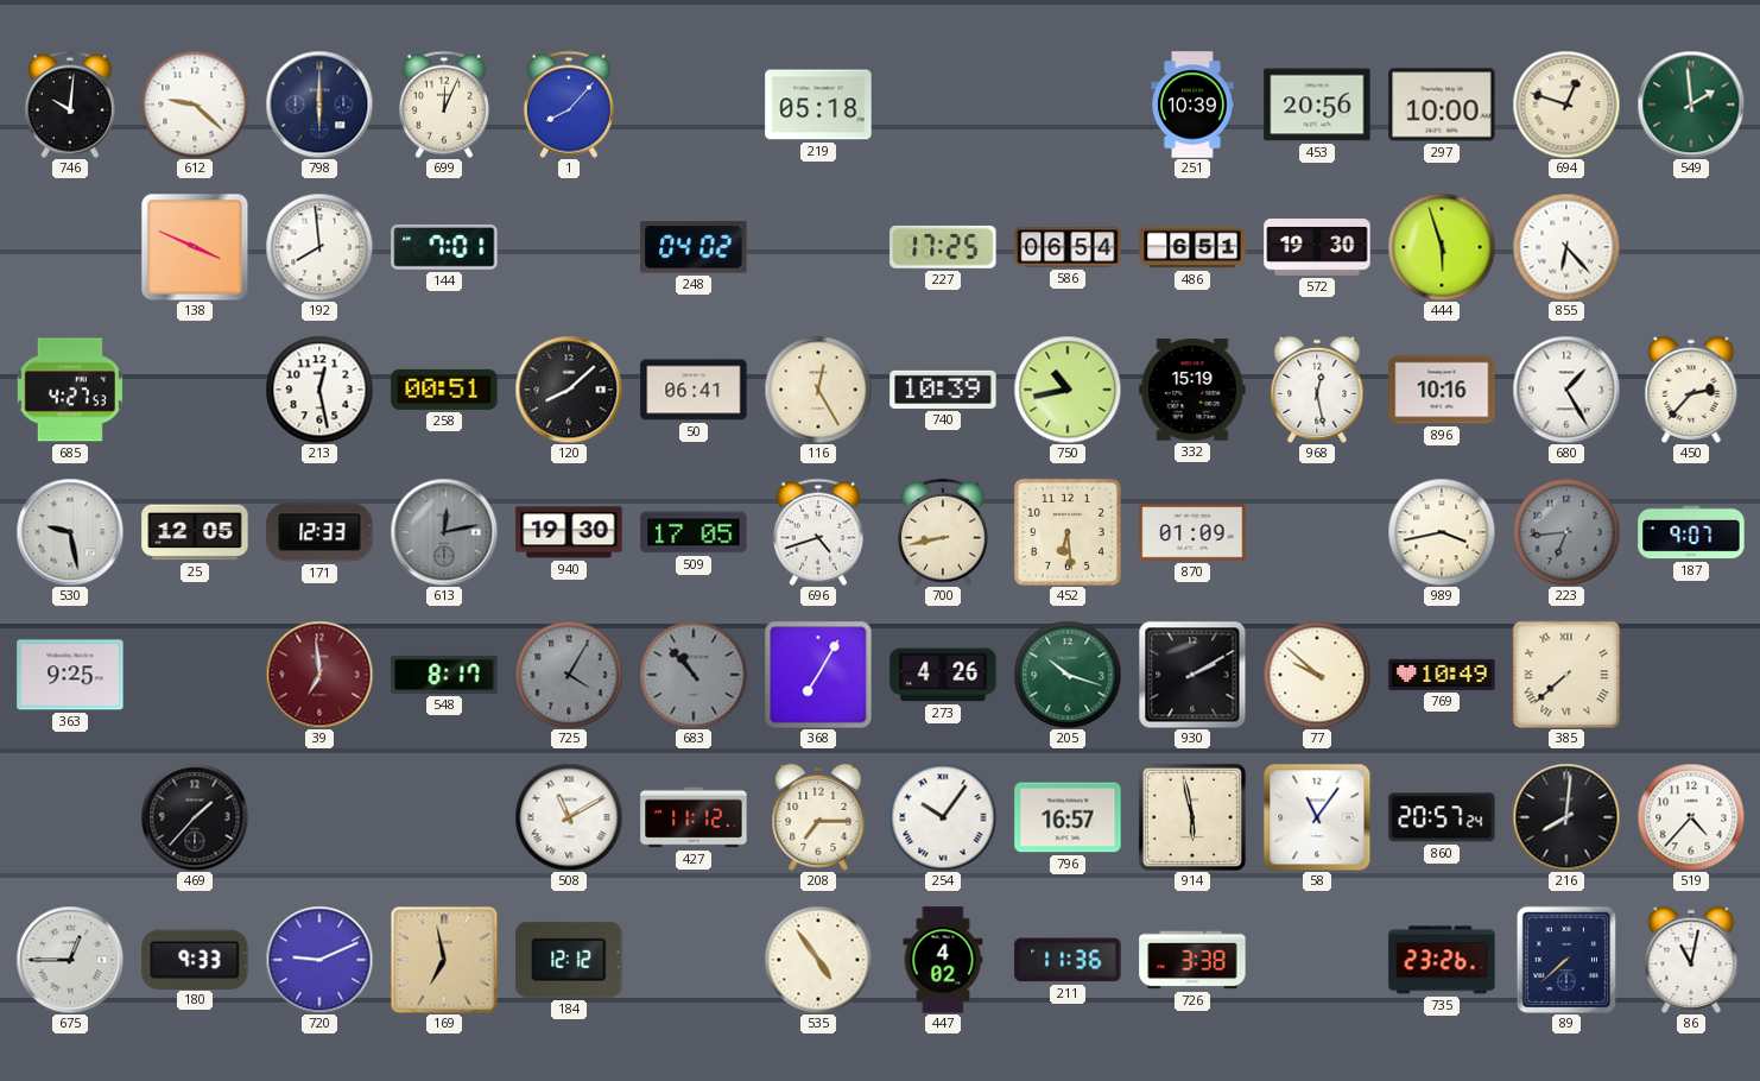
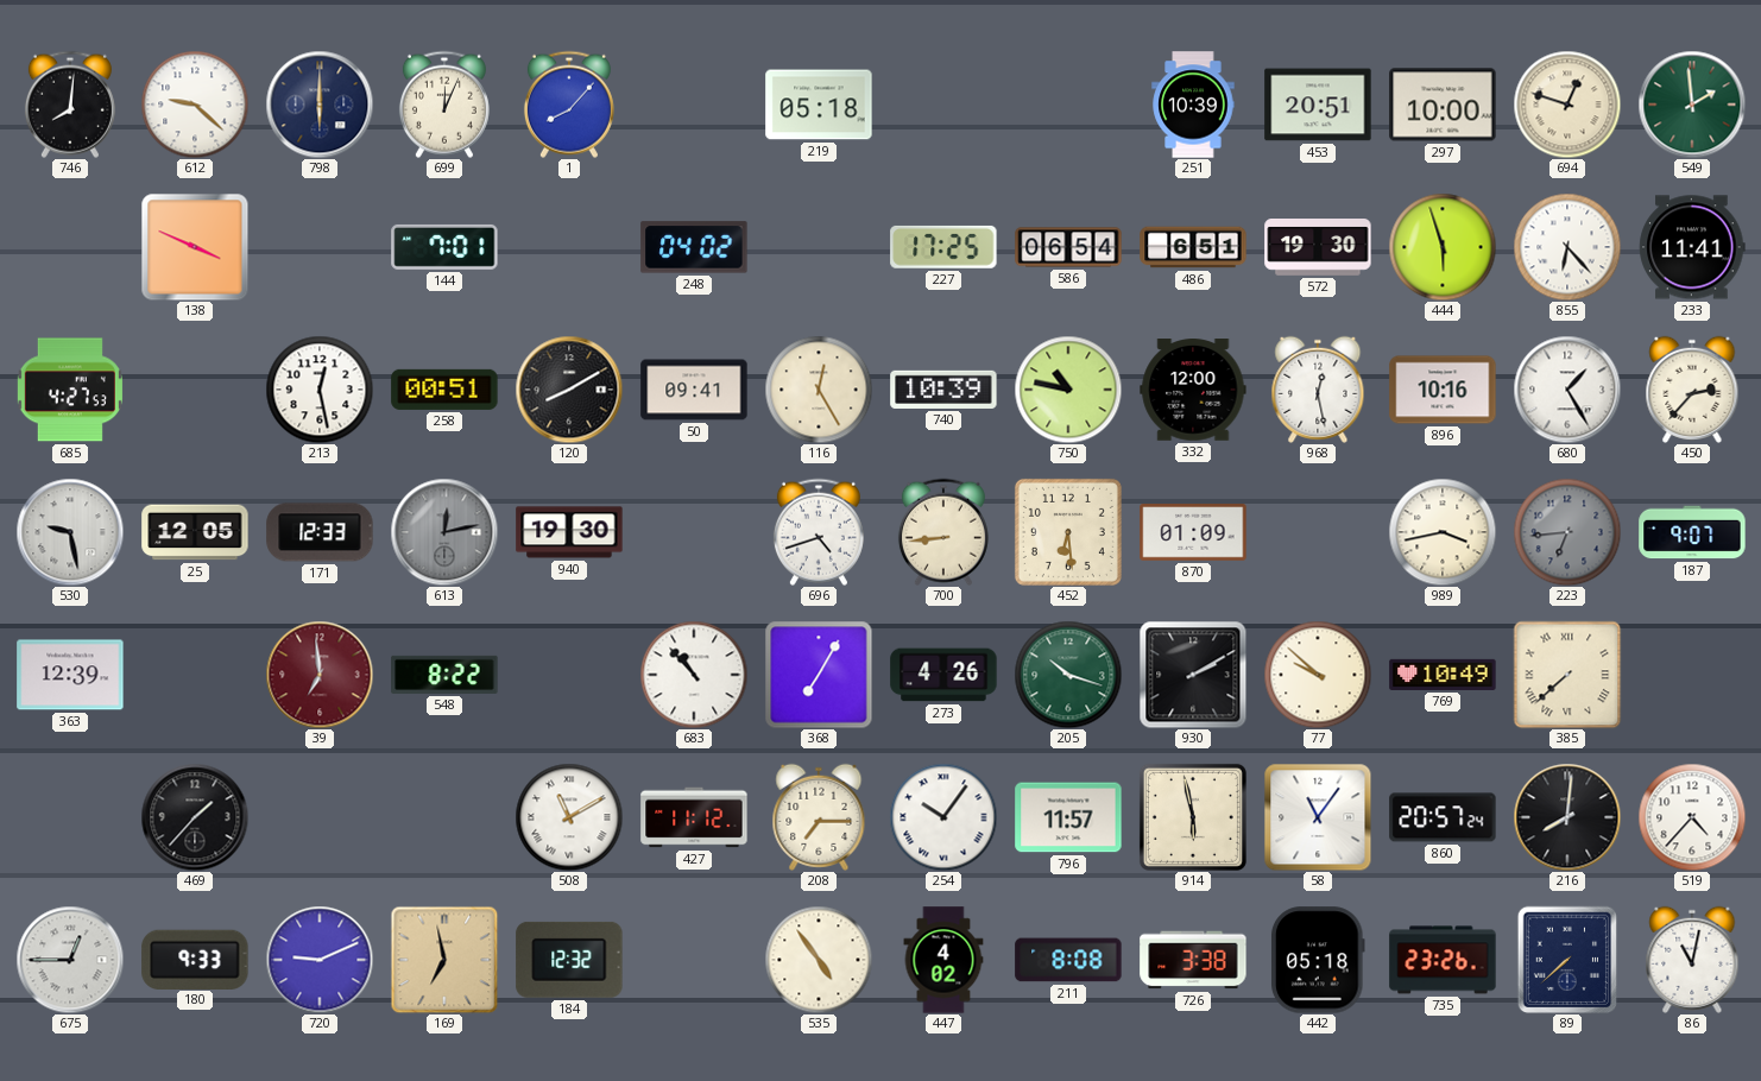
746: 10:01 -> 8:01
453: 20:56 -> 20:51
192: 7:59 -> none
233: none -> 11:41
120: 8:08 -> 8:10
50: 06:41 -> 09:41
750: 10:43 -> 10:47
332: 15:19 -> 12:00
509: 17:05 -> none
700: 8:43 -> 8:44
363: 9:25 -> 12:39
548: 8:17 -> 8:22
725: 4:05 -> none
683 dial: grey -> white
796: 16:57 -> 11:57
184: 12:12 -> 12:32
211: 11:36 -> 8:08
442: none -> 05:18
